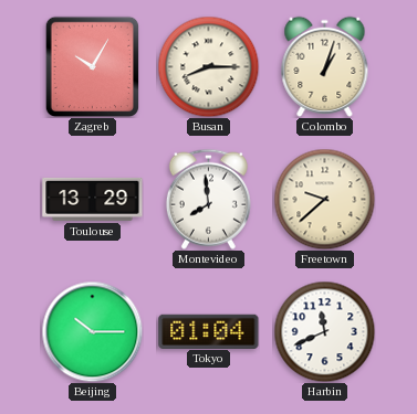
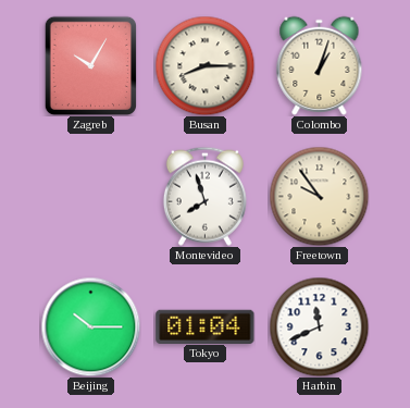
Toulouse: 13:29 -> none
Montevideo: 7:59 -> 7:57
Freetown: 9:38 -> 9:54
